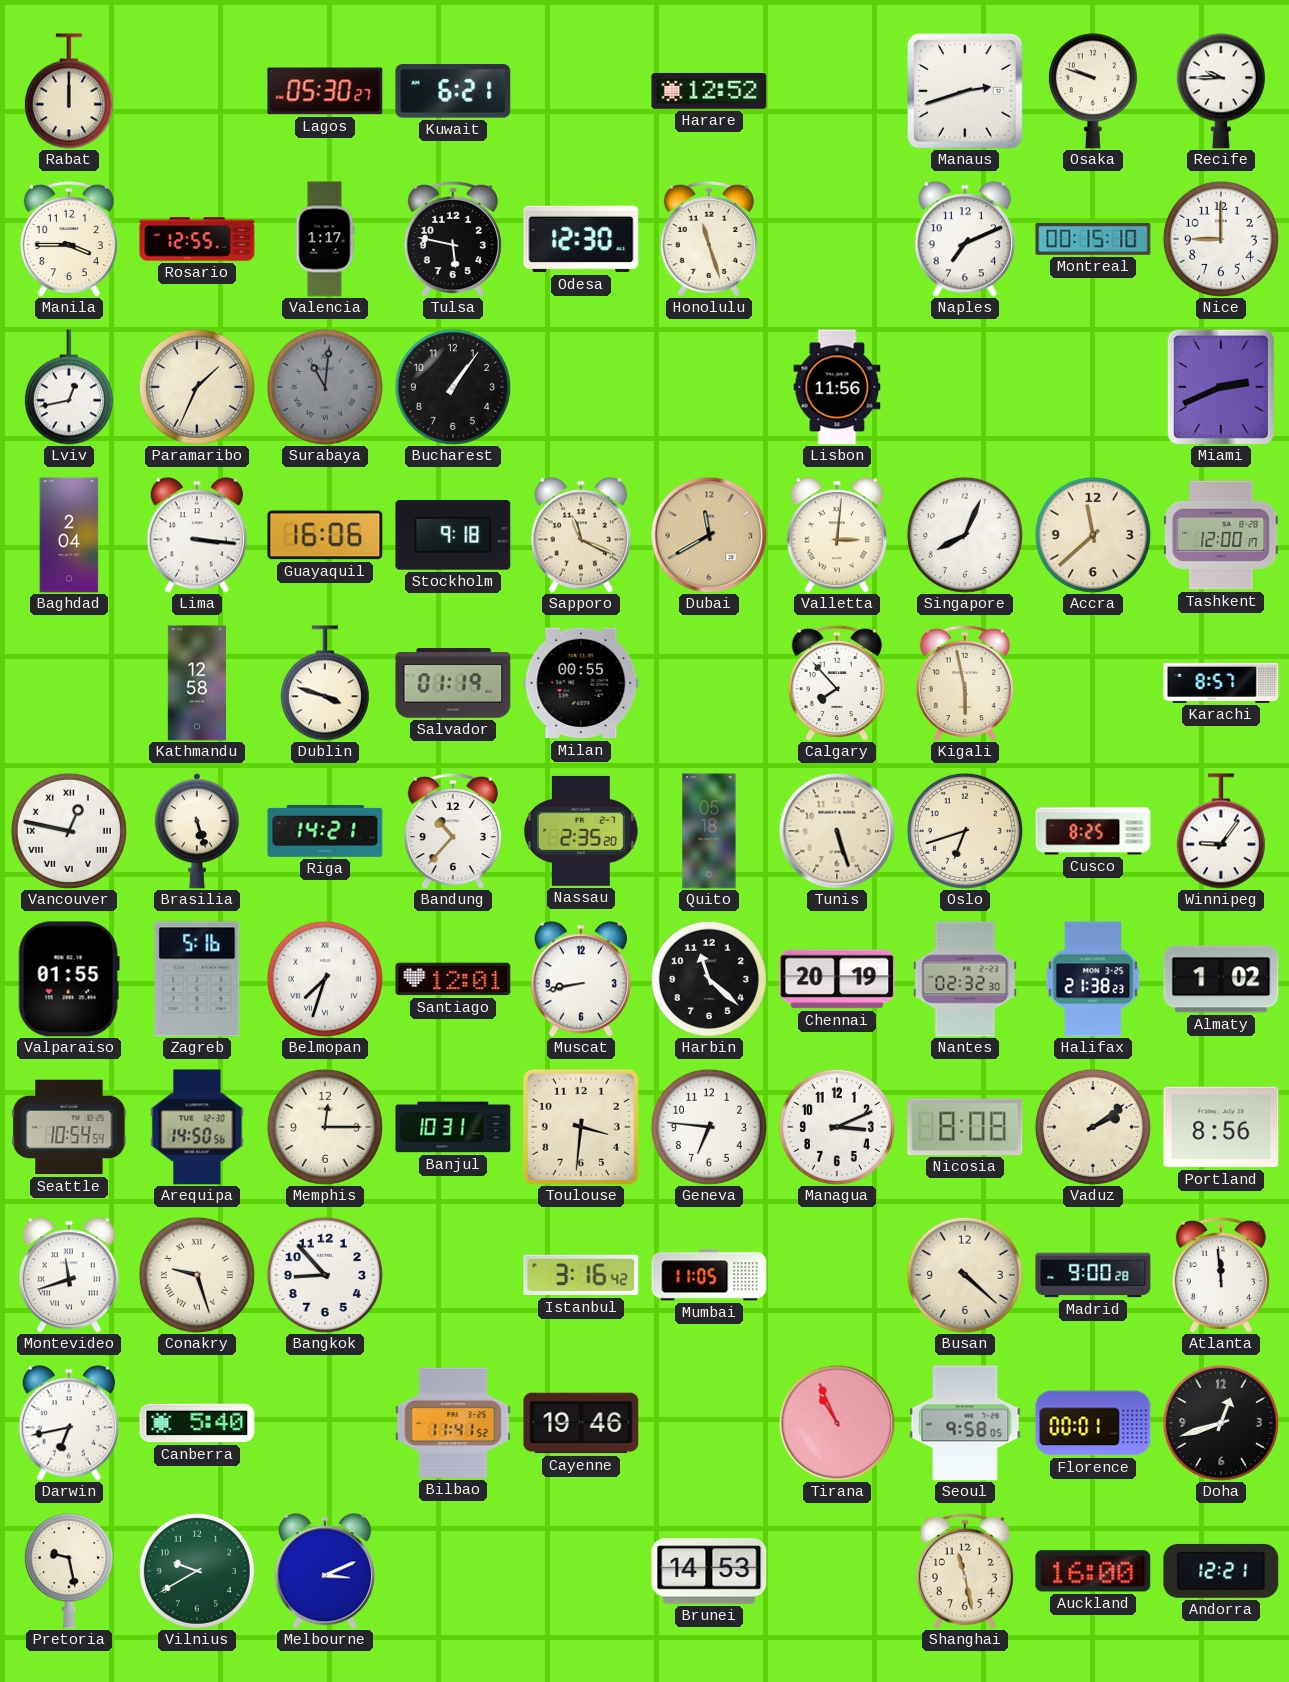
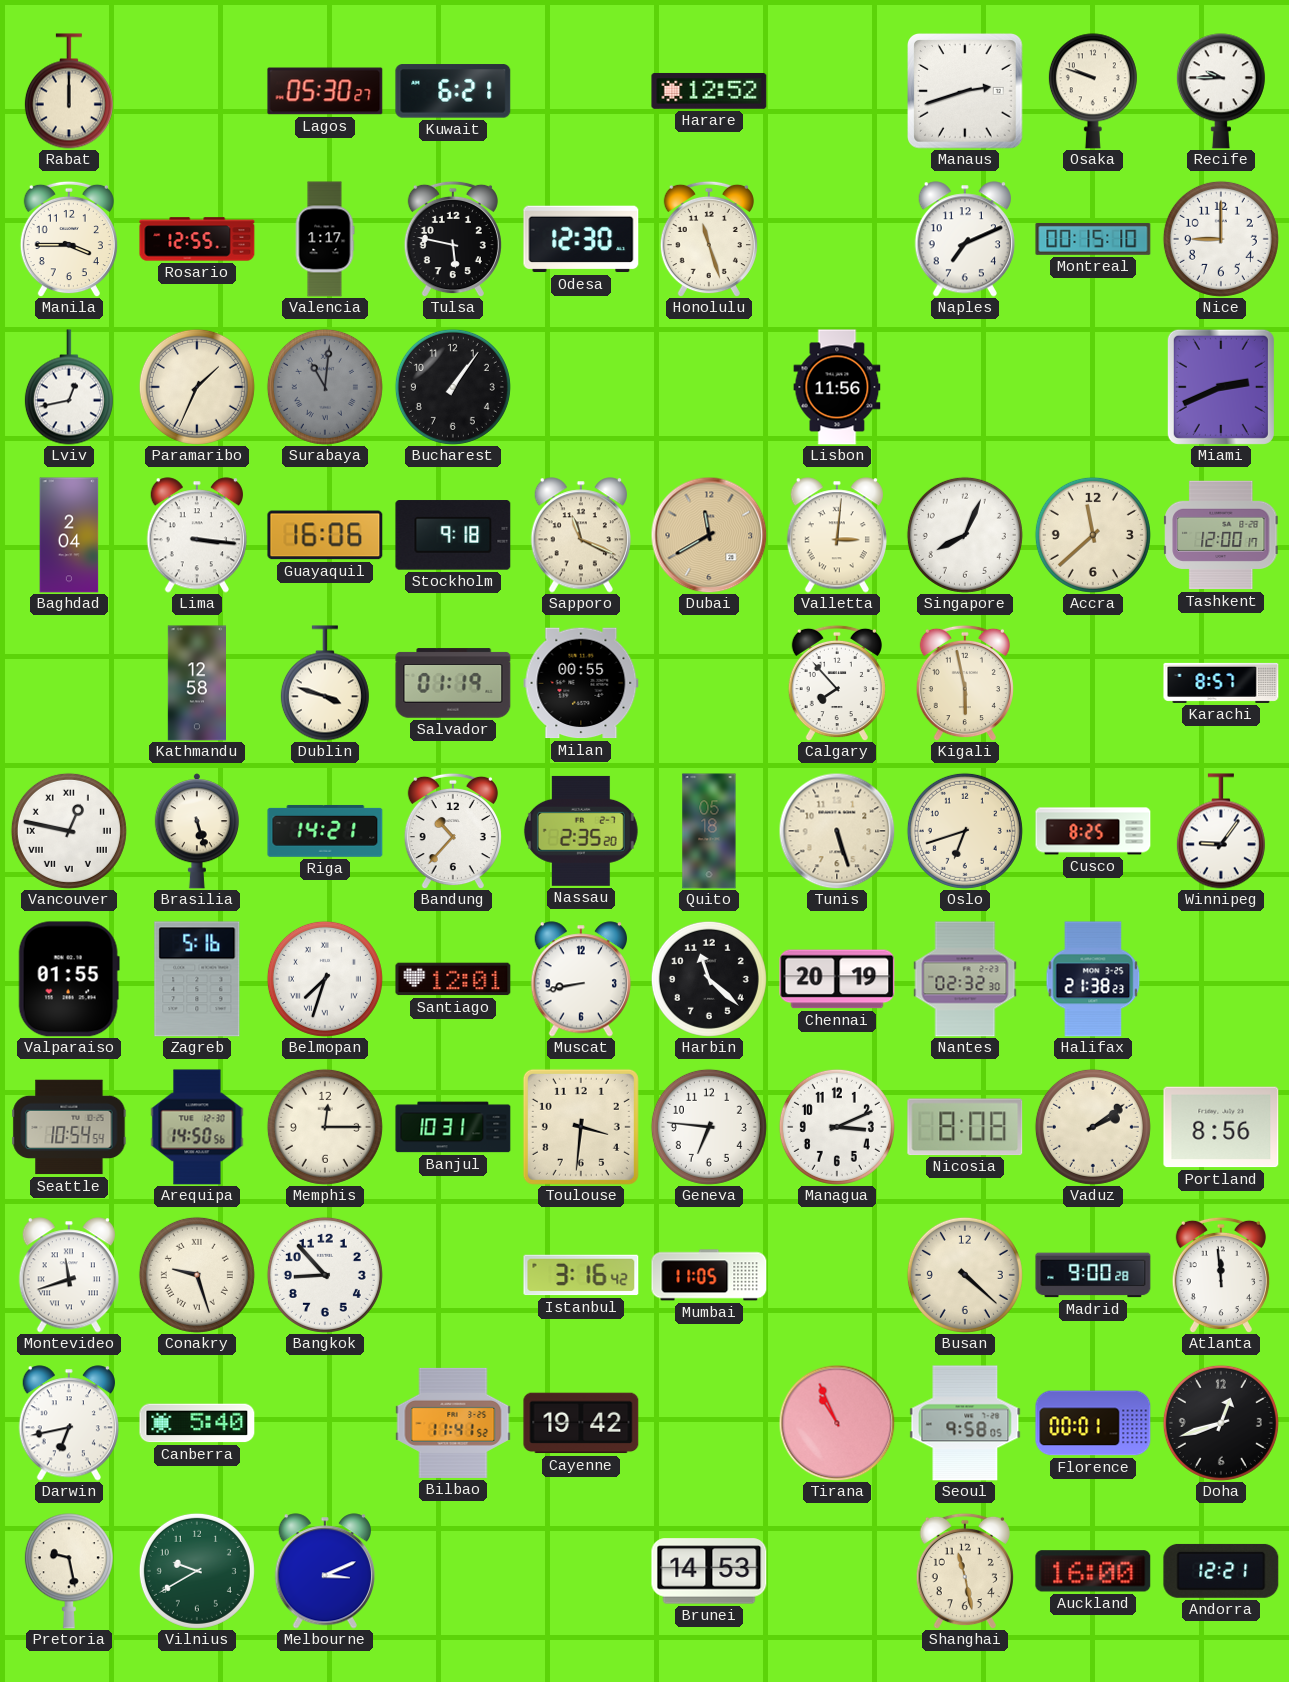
Almaty: 1:02 -> none
Cayenne: 19:46 -> 19:42
